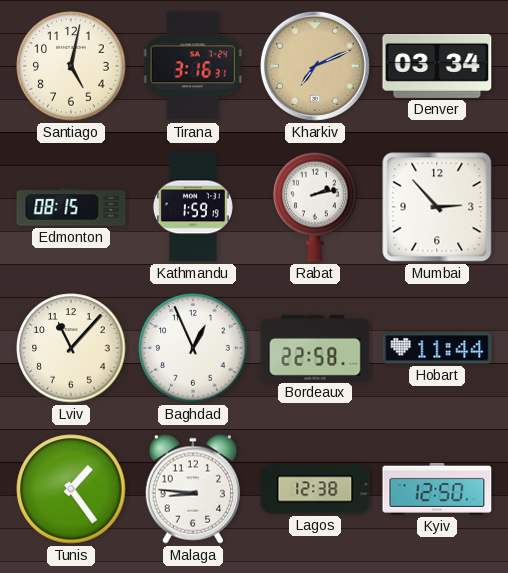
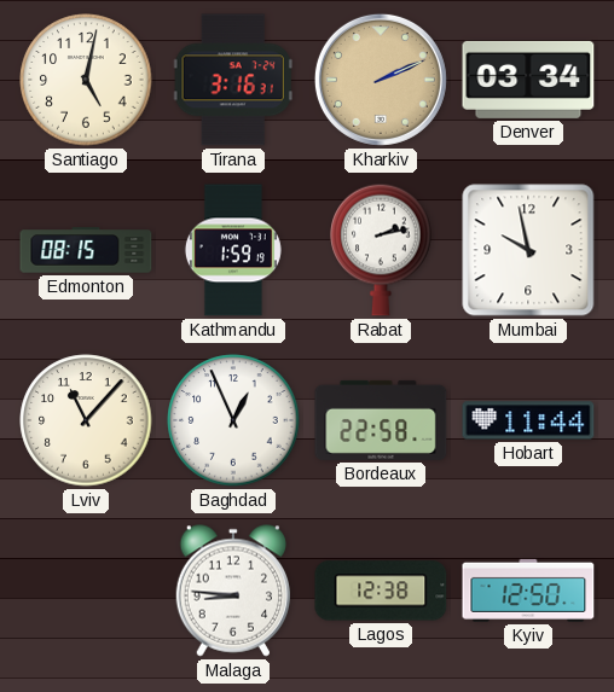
Kharkiv: 7:11 -> 2:11
Mumbai: 2:53 -> 9:58
Tunis: 1:24 -> none
